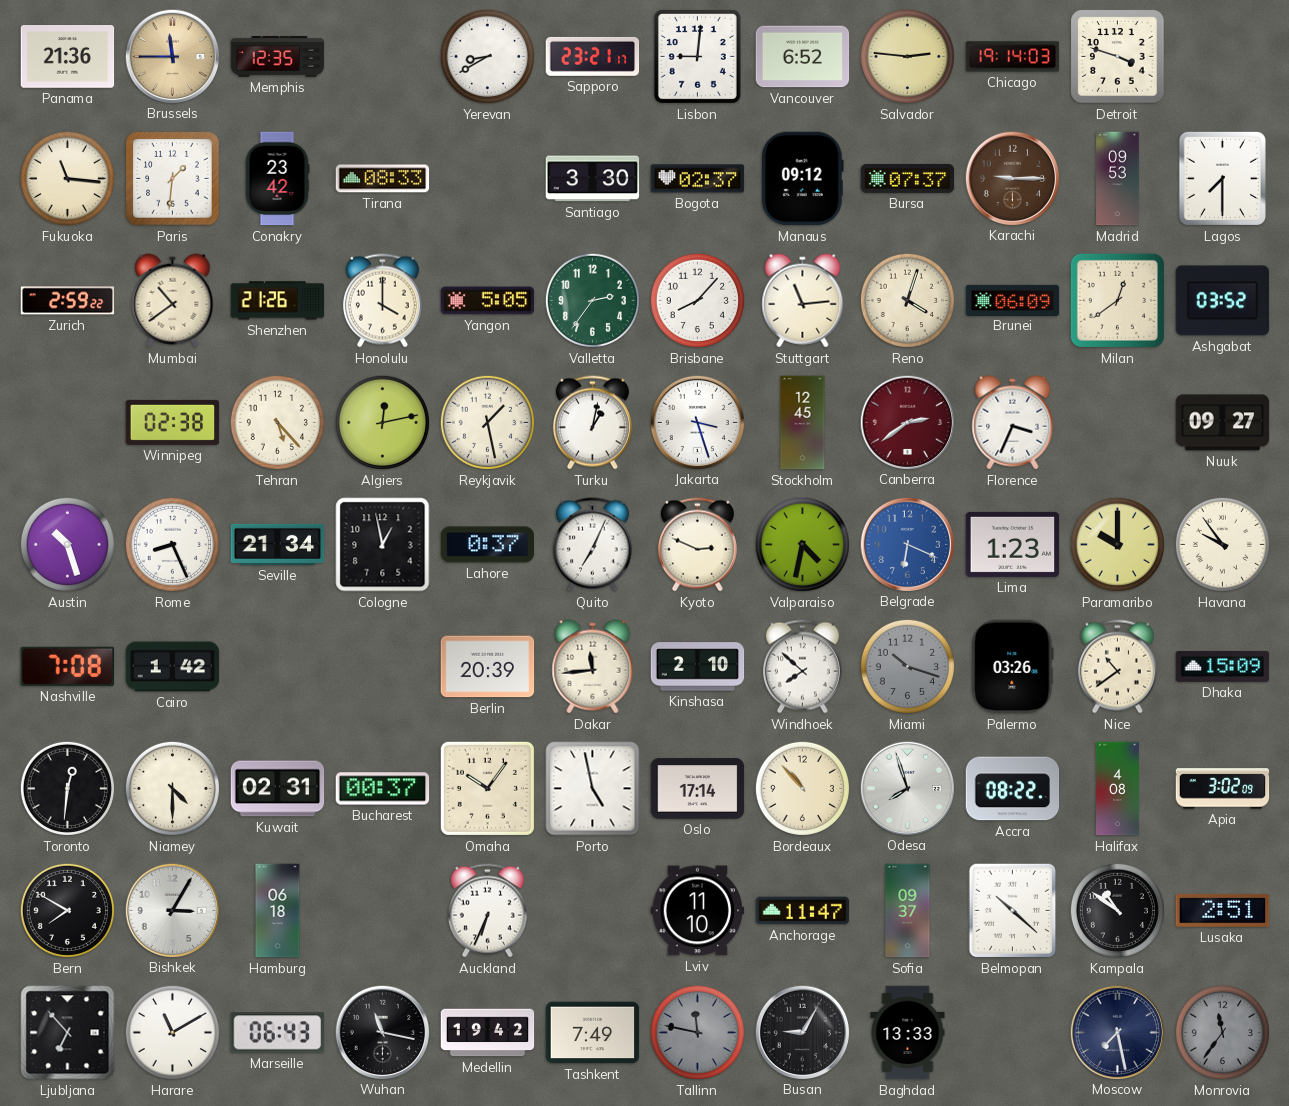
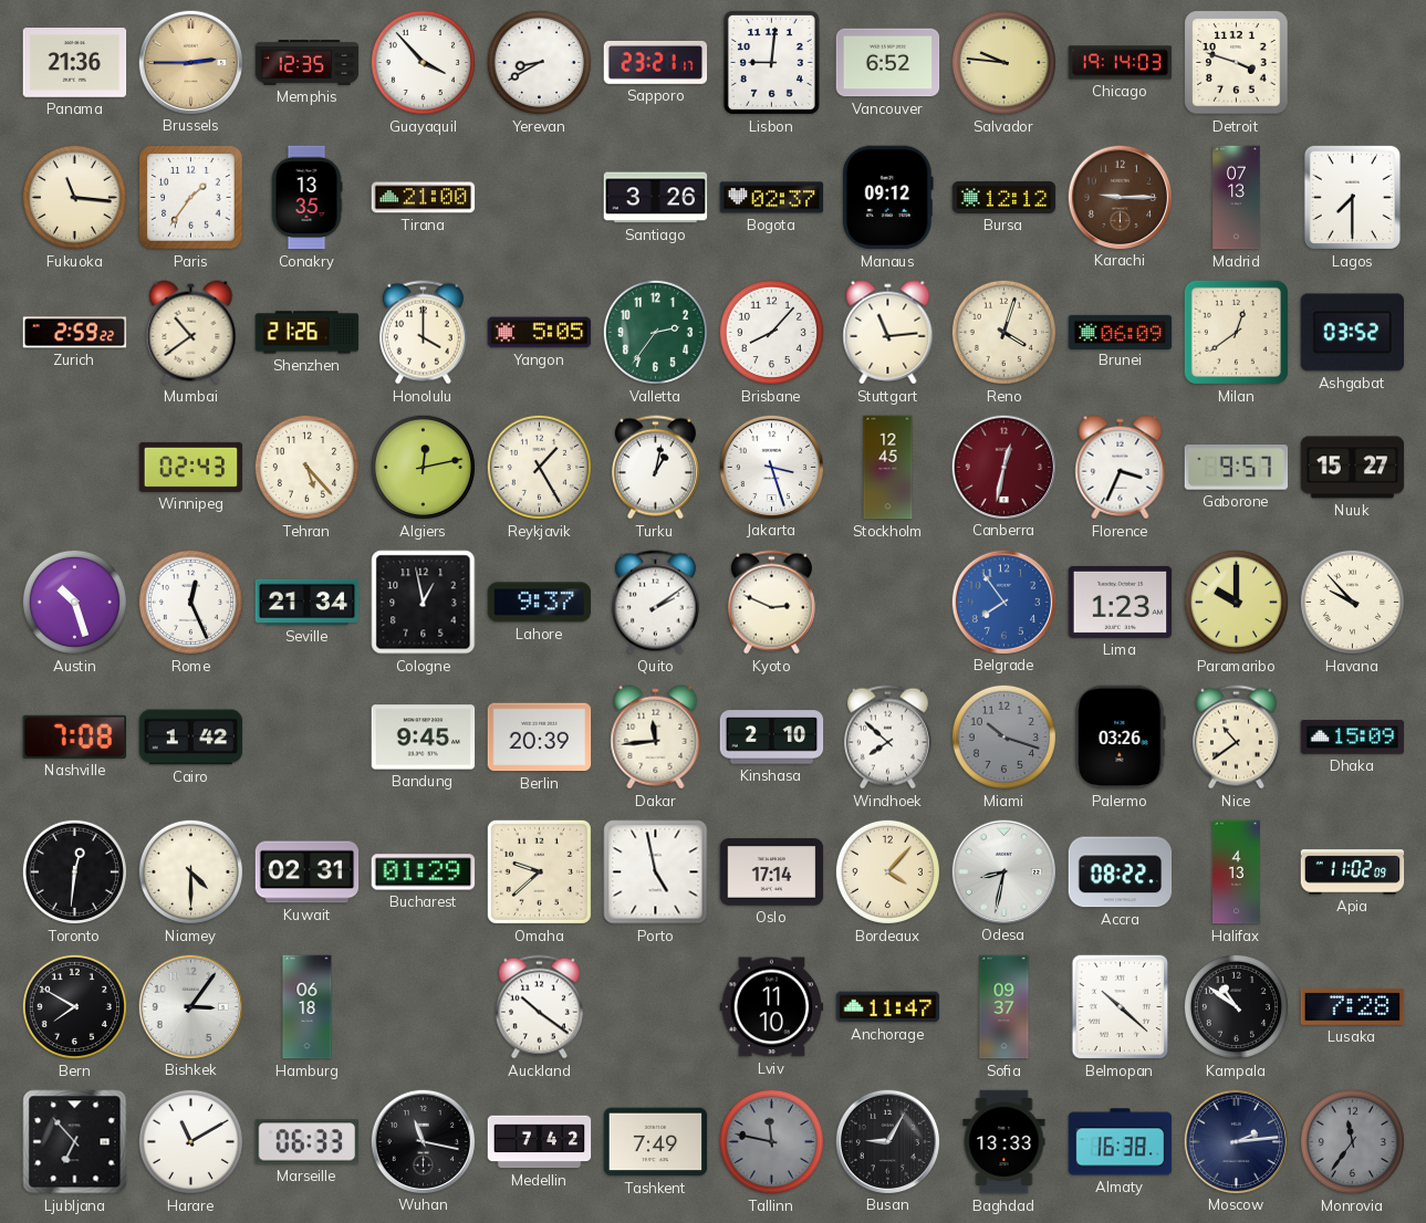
Brussels: 11:45 -> 2:45
Guayaquil: none -> 3:53
Salvador: 2:46 -> 9:46
Paris: 1:31 -> 1:36
Conakry: 23:42 -> 13:35
Tirana: 08:33 -> 21:00
Santiago: 3:30 -> 3:26
Bursa: 07:37 -> 12:12
Madrid: 09:53 -> 07:13
Winnipeg: 02:38 -> 02:43
Reykjavik: 1:28 -> 1:25
Canberra: 2:39 -> 12:32
Gaborone: none -> 9:57
Nuuk: 09:27 -> 15:27
Rome: 8:26 -> 12:26
Lahore: 0:37 -> 9:37
Quito: 7:04 -> 2:09
Valparaiso: 4:32 -> none
Belgrade: 6:19 -> 7:54
Havana: 9:54 -> 9:53
Bandung: none -> 9:45
Bucharest: 00:37 -> 01:29
Omaha: 10:06 -> 9:38
Bordeaux: 10:53 -> 4:07
Odesa: 7:57 -> 8:32
Halifax: 4:08 -> 4:13
Apia: 3:02 -> 11:02
Bishkek: 3:05 -> 3:06
Auckland: 6:34 -> 10:21
Lusaka: 2:51 -> 7:28
Marseille: 06:43 -> 06:33
Medellin: 19:42 -> 7:42
Almaty: none -> 16:38
Moscow: 7:28 -> 2:14
